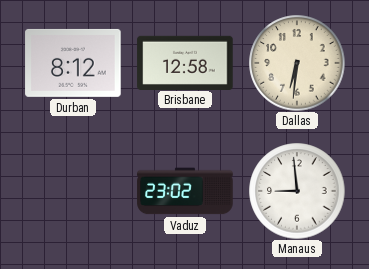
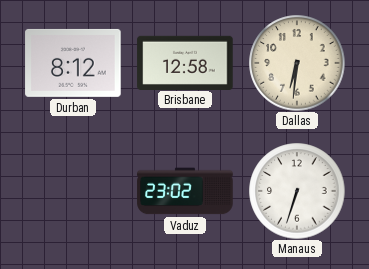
Manaus: 8:59 -> 6:33
